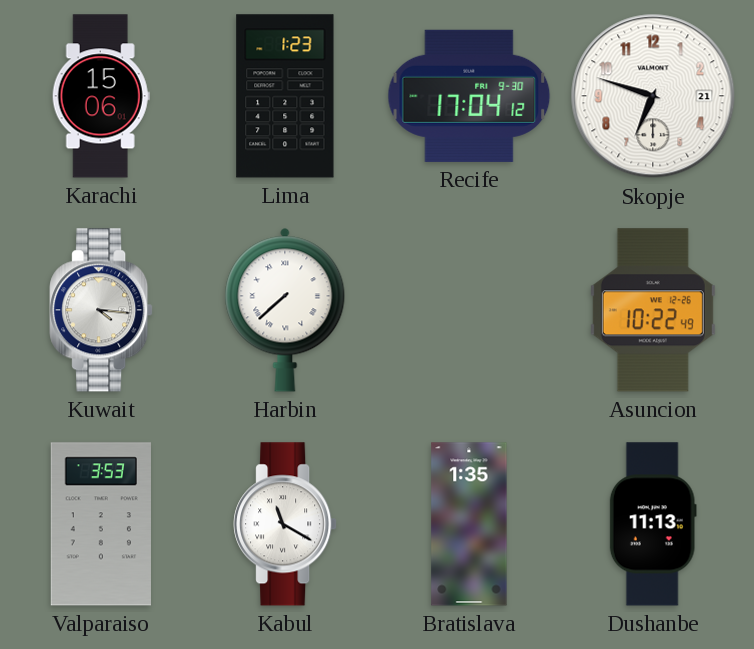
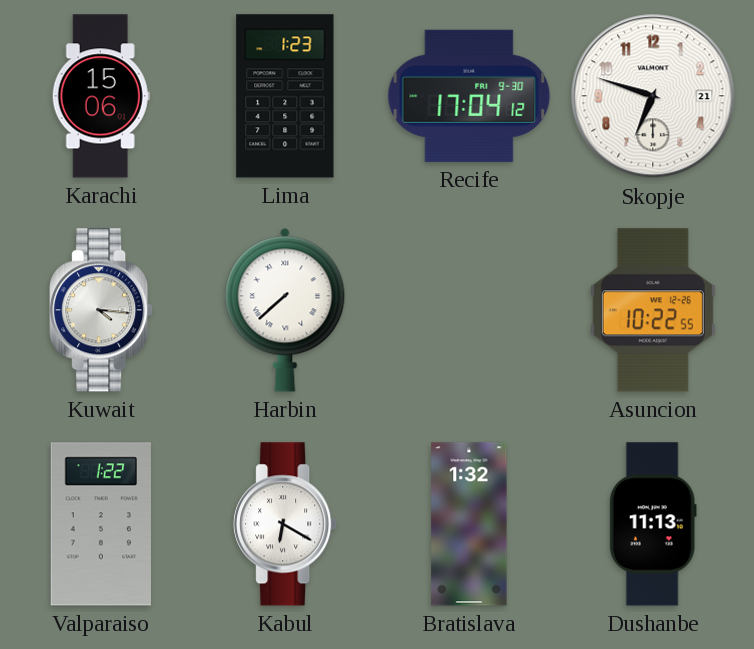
Asuncion: 10:22:49 -> 10:22:55
Valparaiso: 3:53 -> 1:22
Kabul: 11:20 -> 6:20
Bratislava: 1:35 -> 1:32
